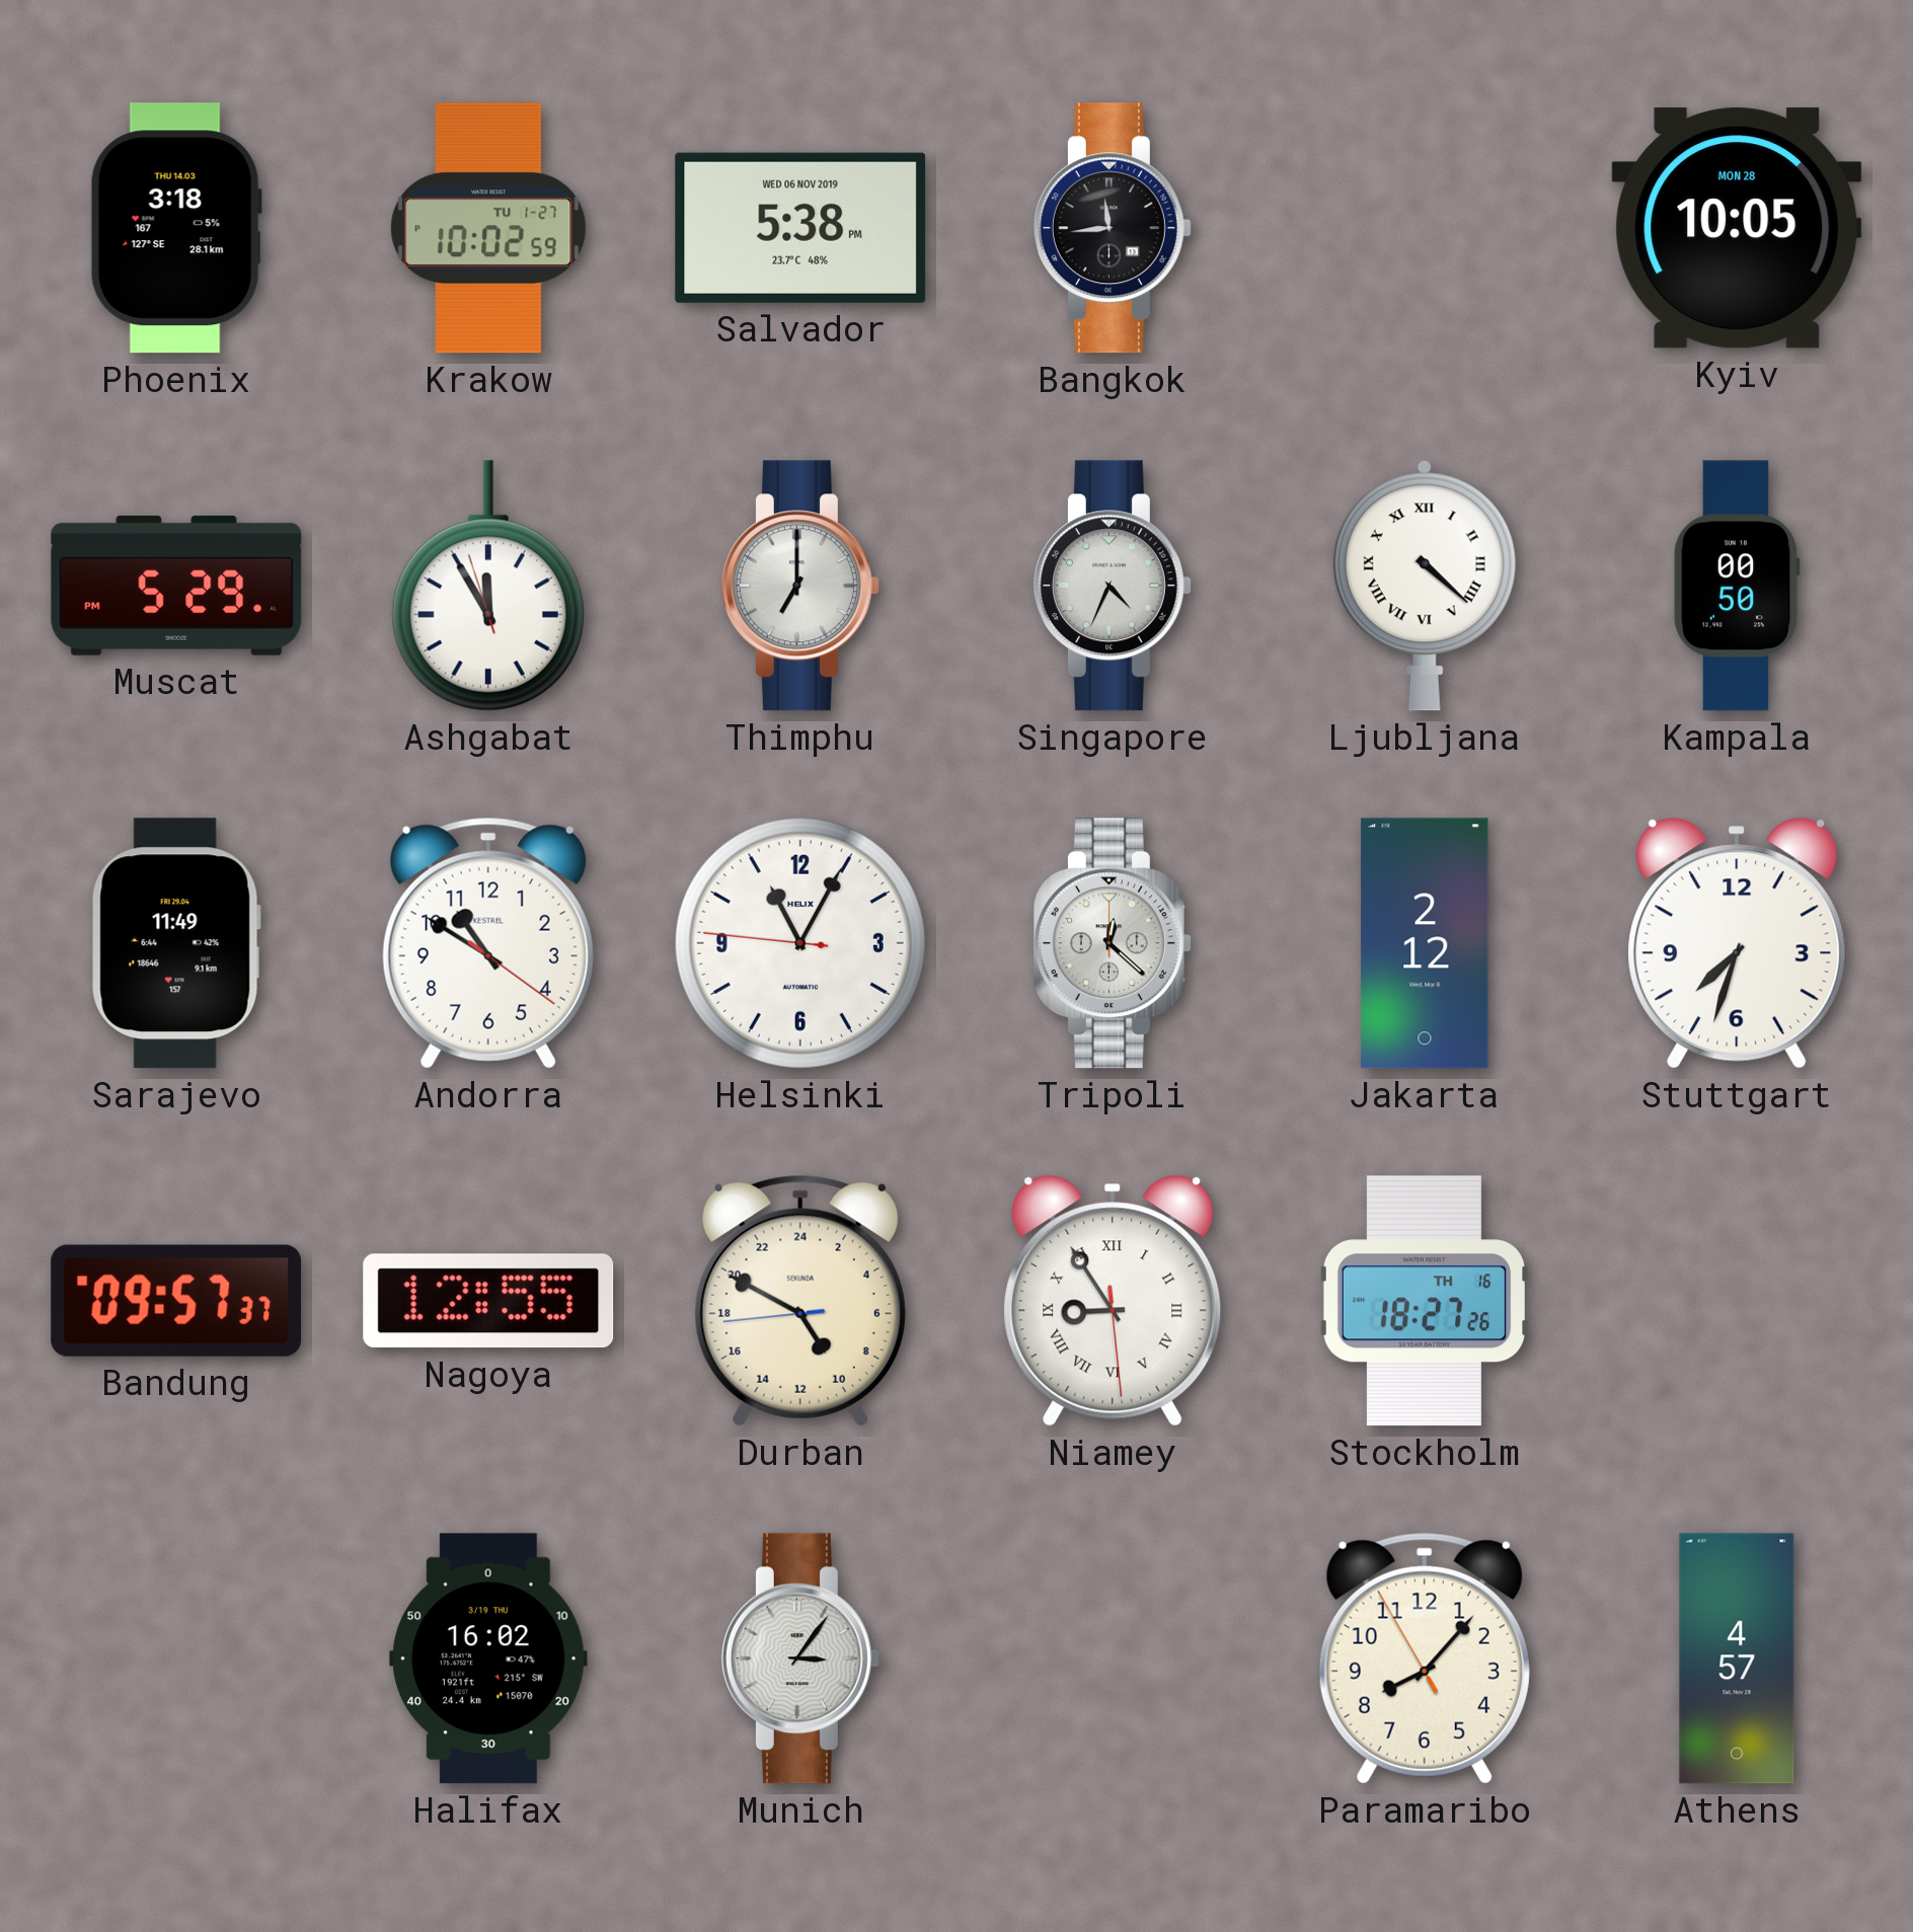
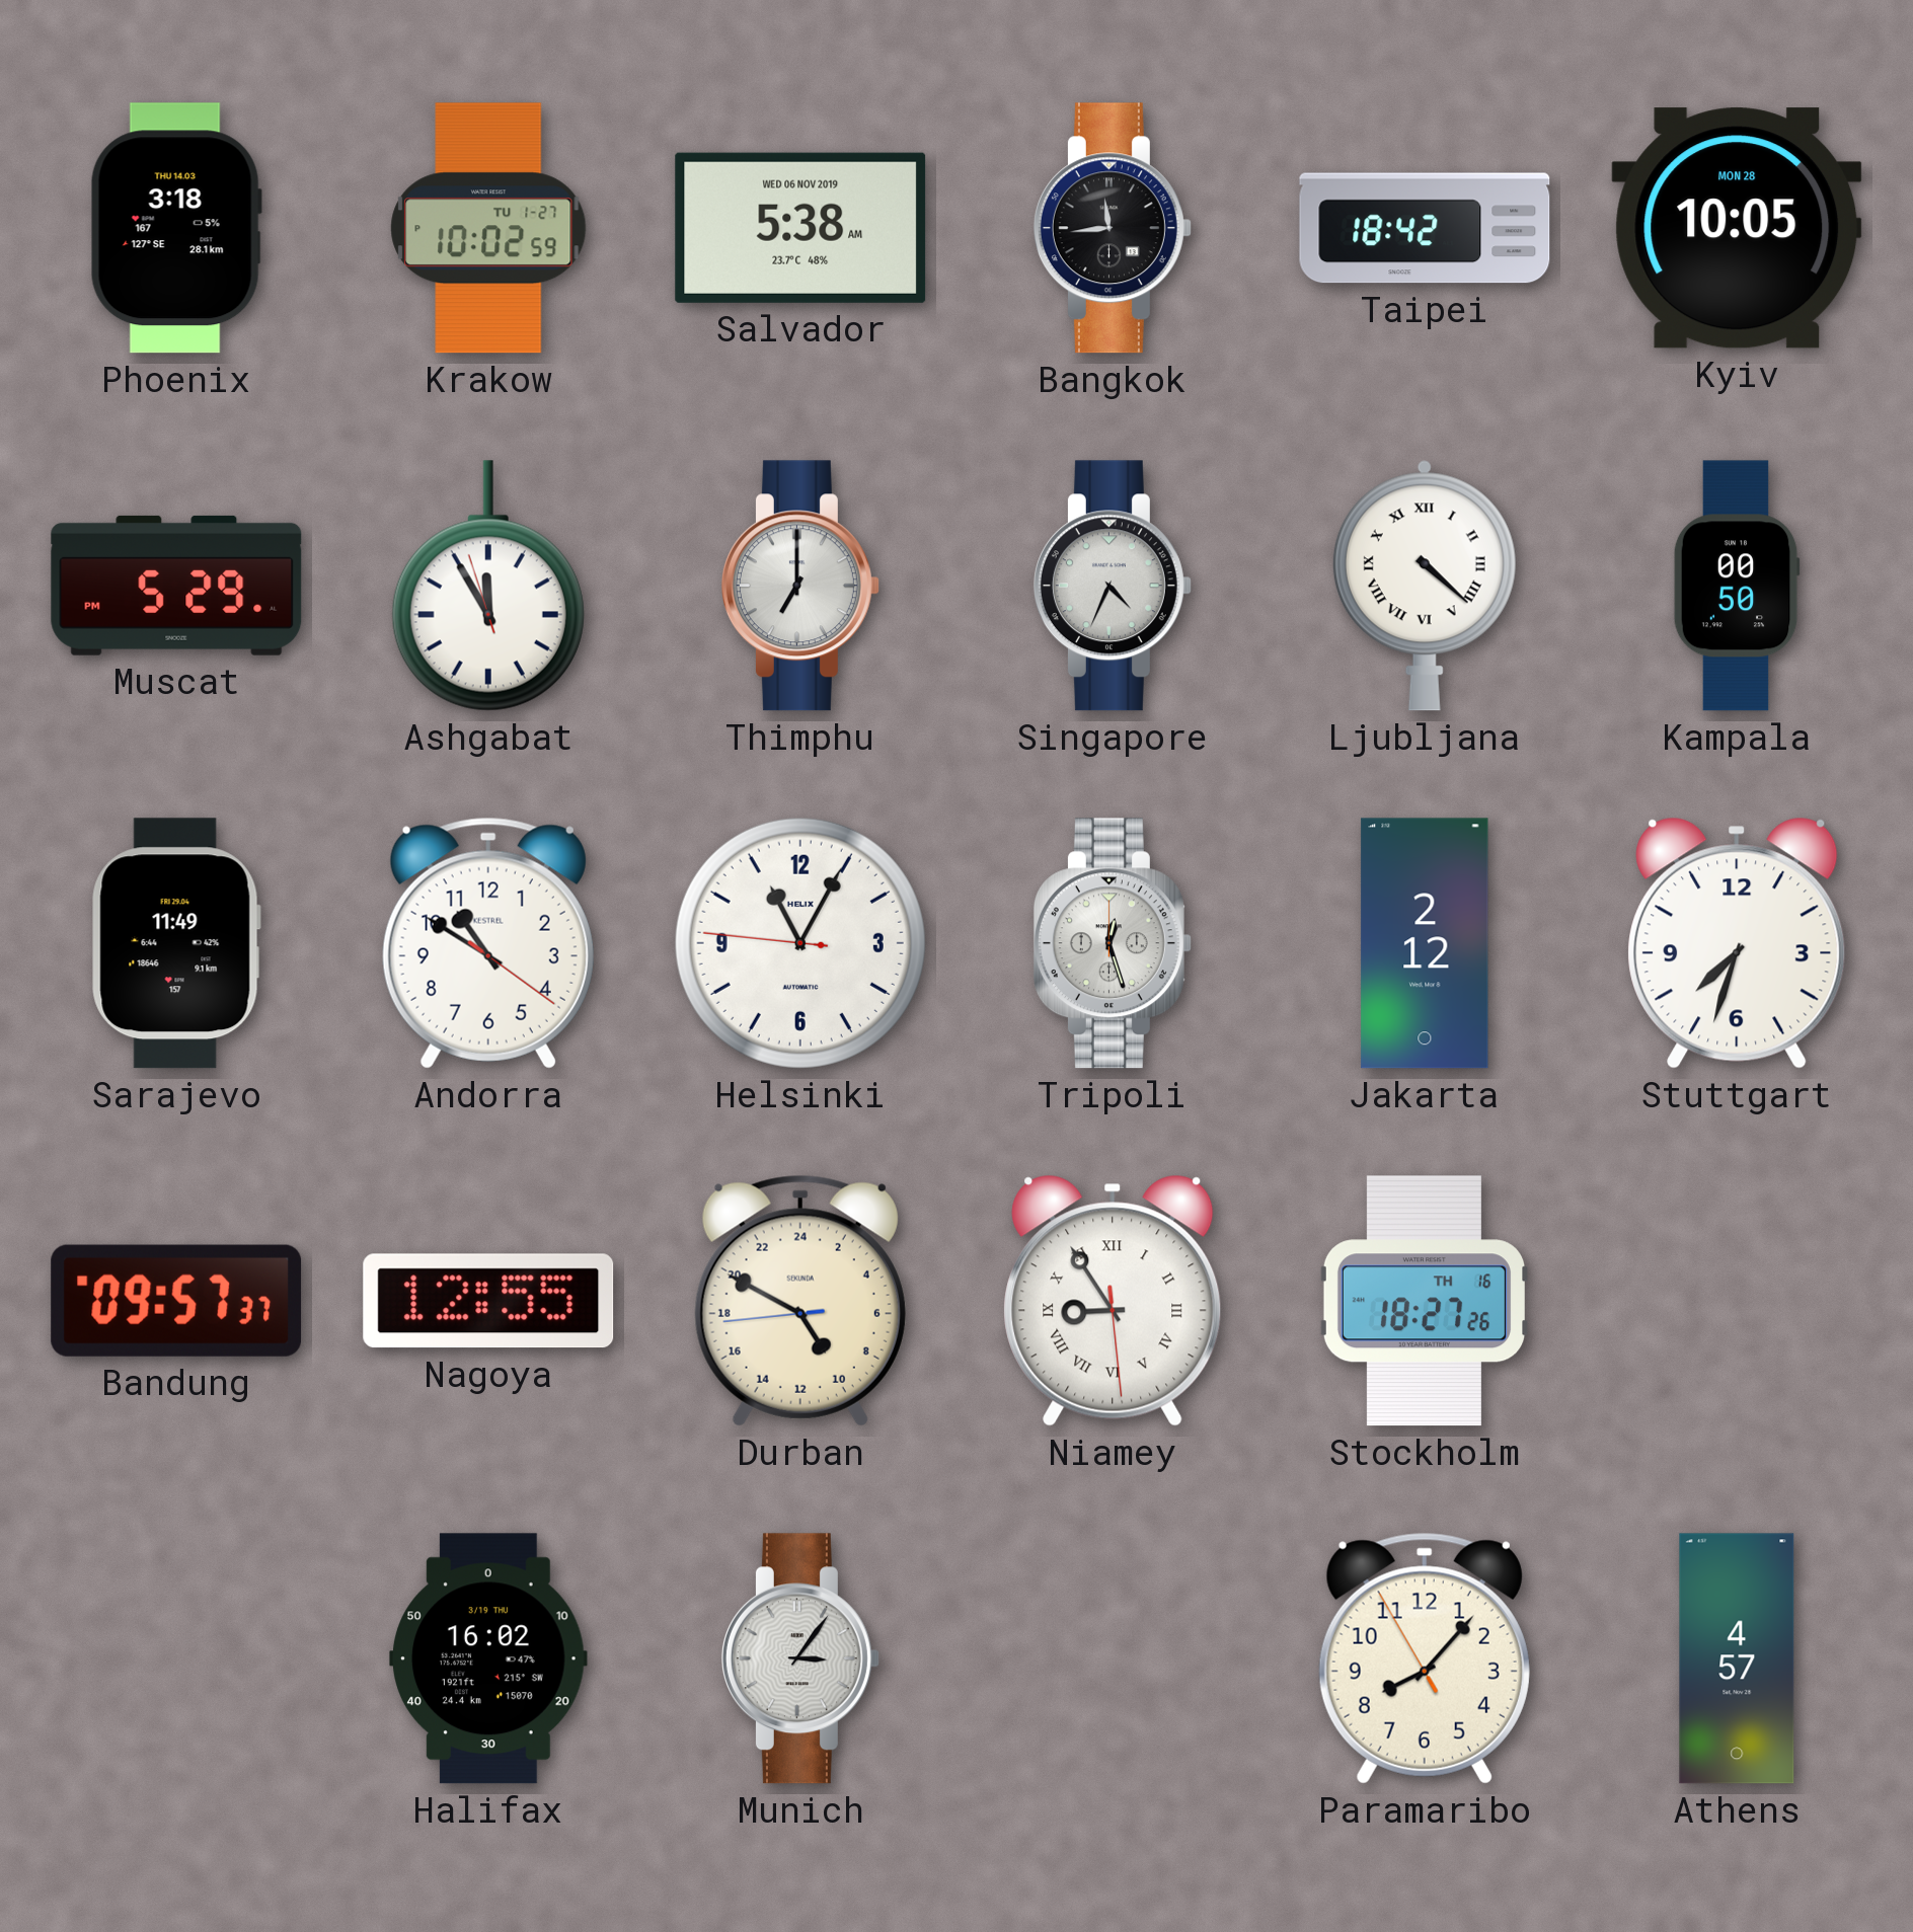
Salvador: 5:38 PM -> 5:38 AM
Taipei: none -> 18:42
Tripoli: 12:22 -> 12:27
